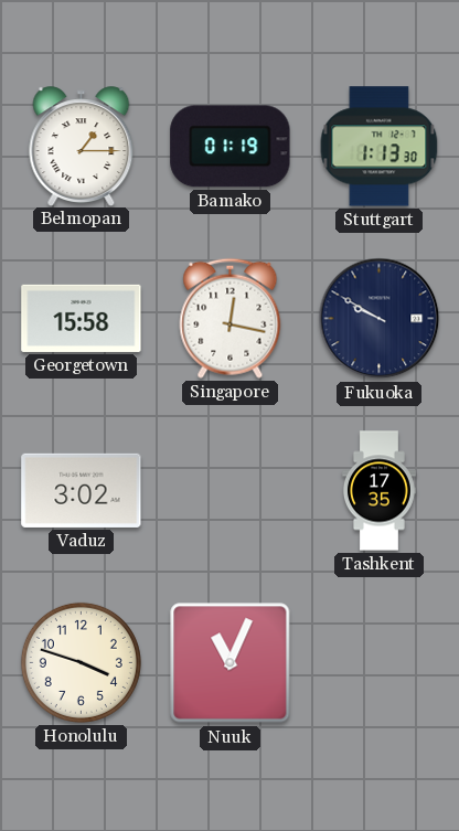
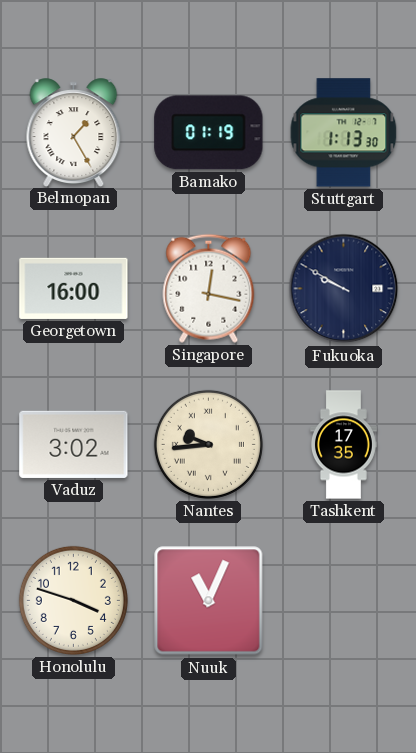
Belmopan: 1:15 -> 1:25
Georgetown: 15:58 -> 16:00
Nantes: none -> 9:44
